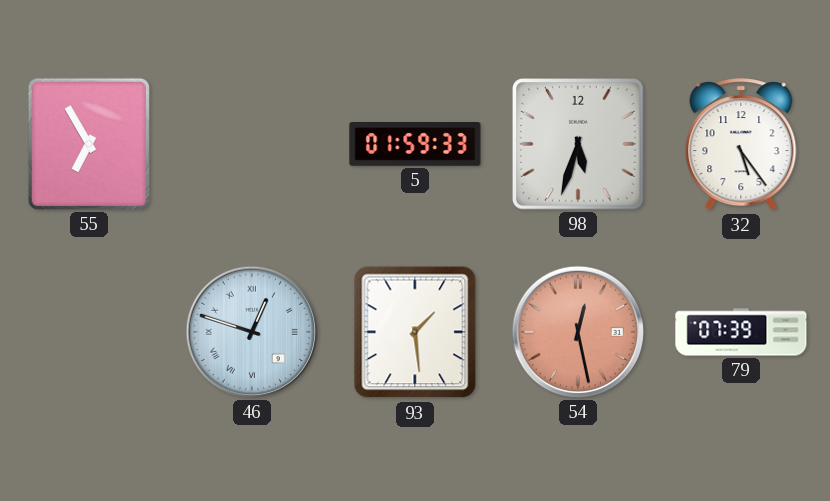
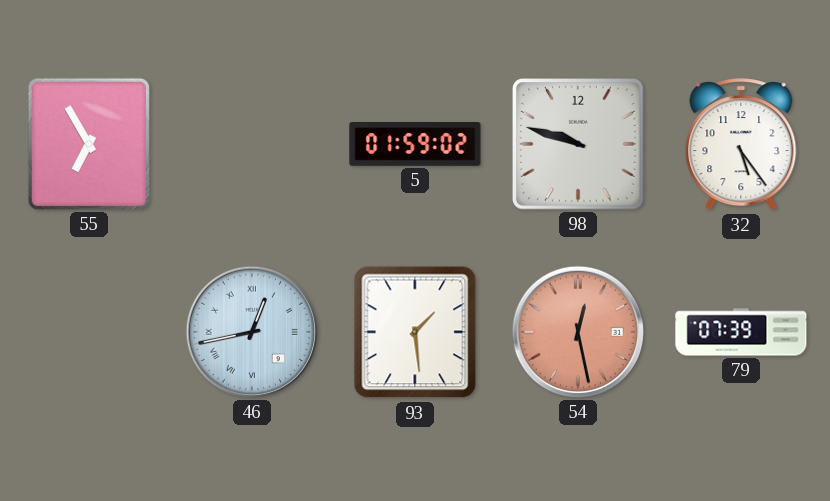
5: 01:59:33 -> 01:59:02
98: 5:33 -> 9:48
46: 12:48 -> 12:43
